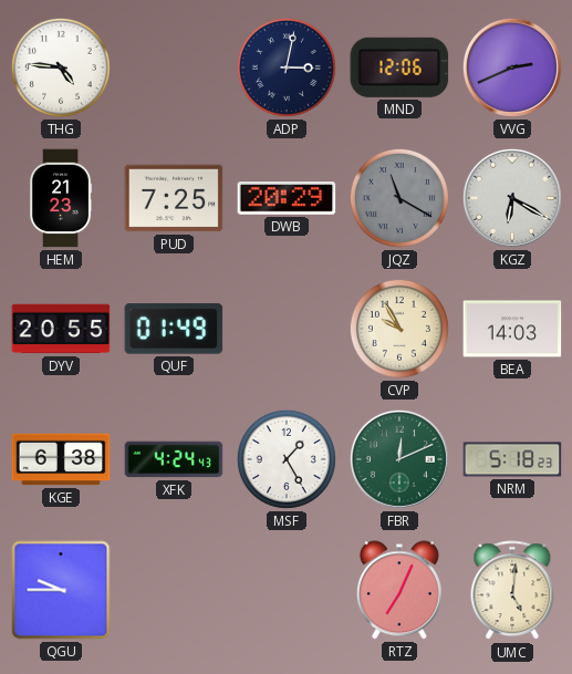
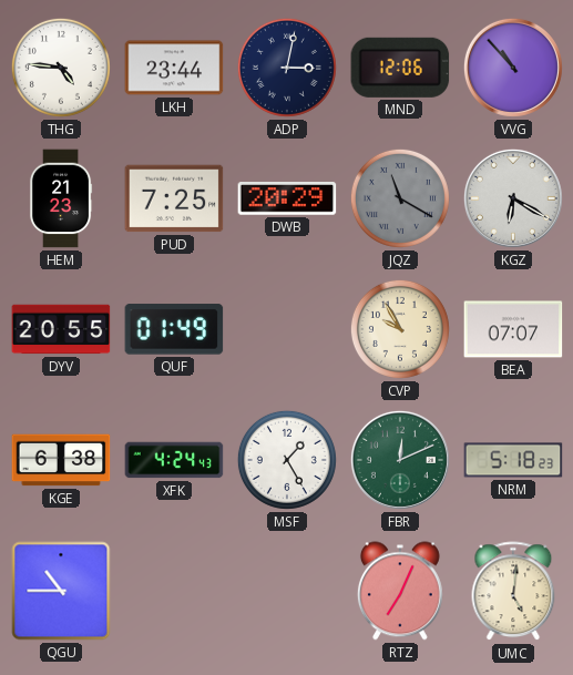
LKH: none -> 23:44
VVG: 2:41 -> 10:53
BEA: 14:03 -> 07:07
QGU: 9:45 -> 10:45
